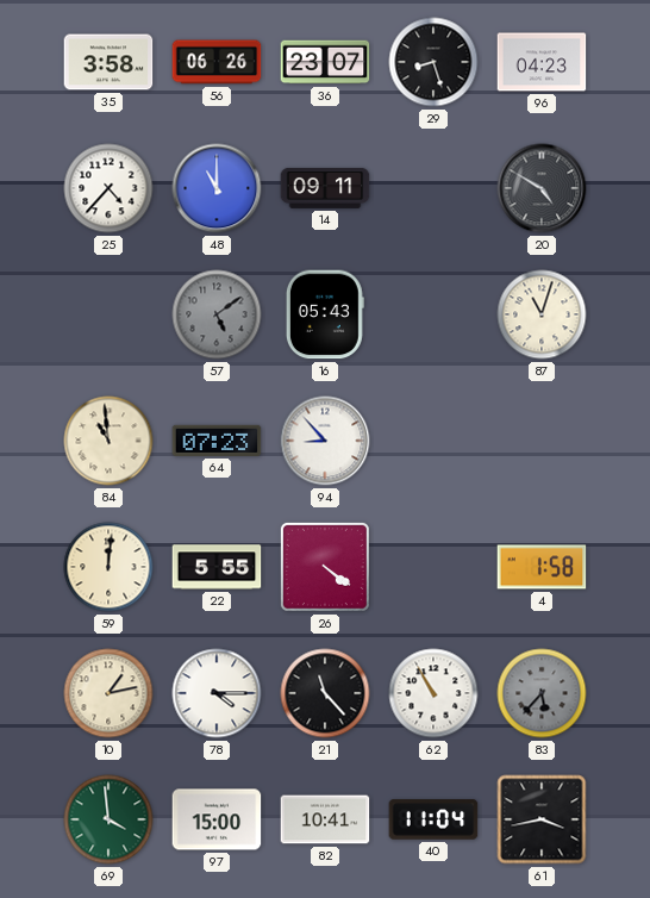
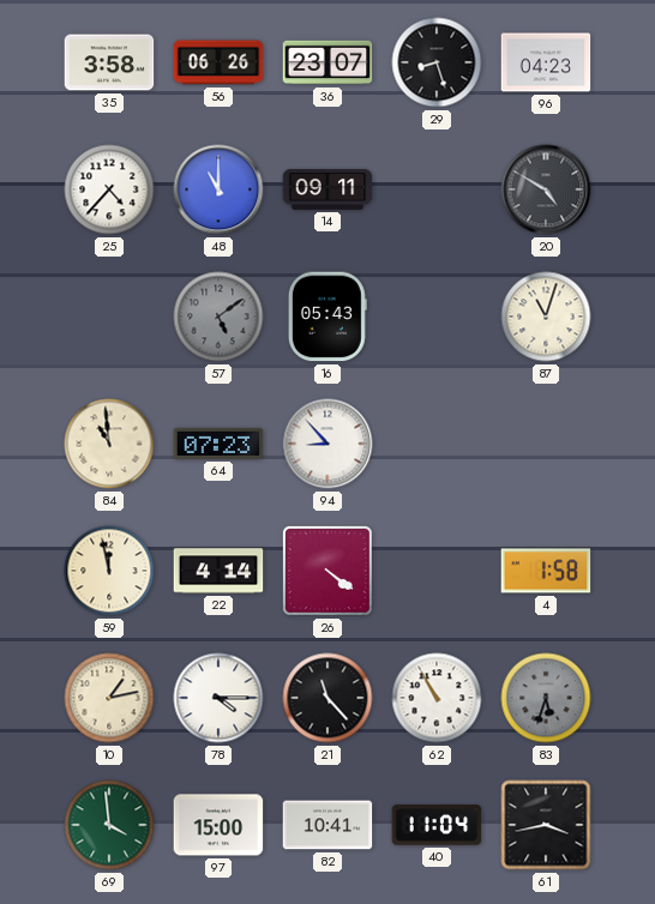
59: 12:01 -> 11:58
22: 5:55 -> 4:14
83: 5:37 -> 5:33
